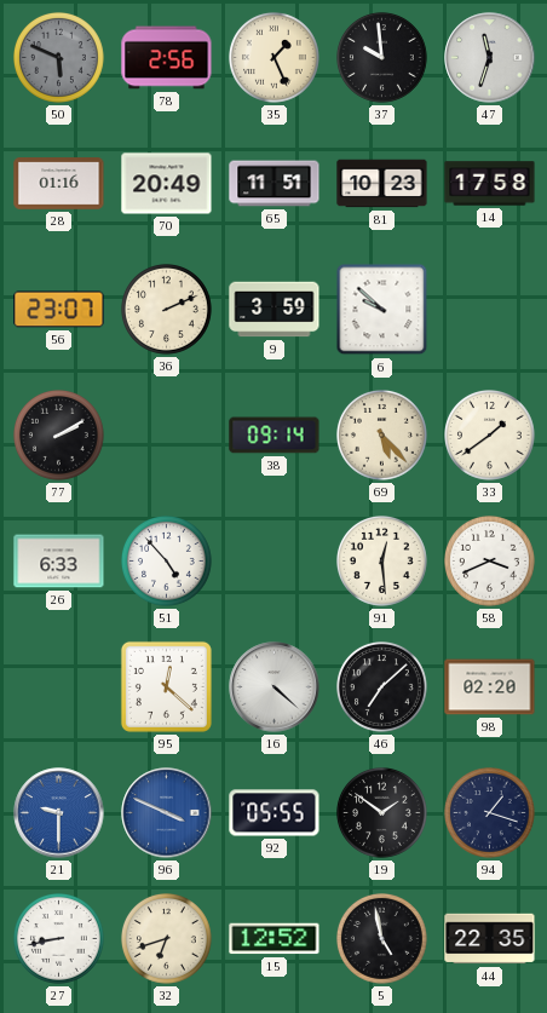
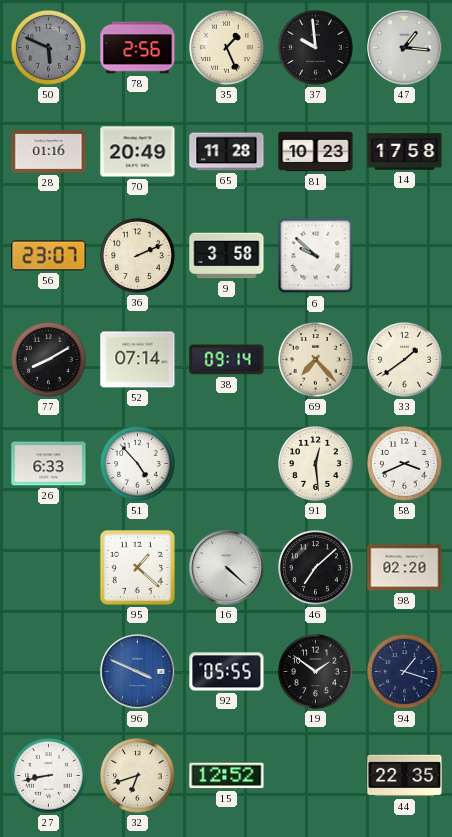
47: 11:33 -> 1:16
65: 11:51 -> 11:28
9: 3:59 -> 3:58
77: 2:10 -> 8:10
52: none -> 07:14
69: 5:23 -> 7:23
95: 12:22 -> 1:22
21: 9:30 -> none
5: 4:58 -> none
